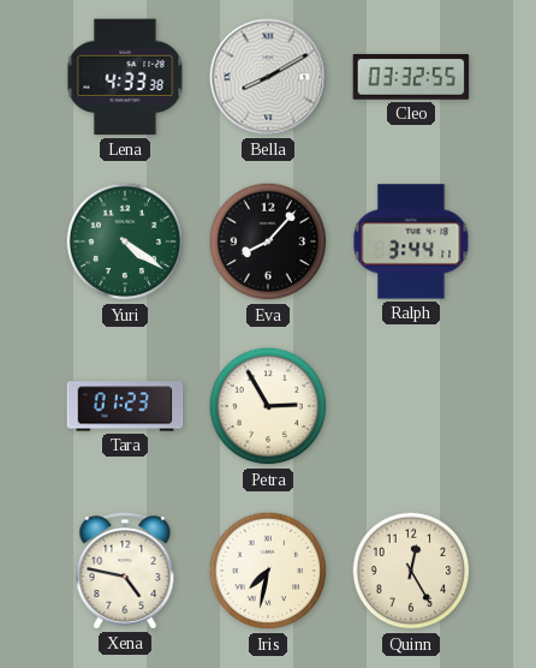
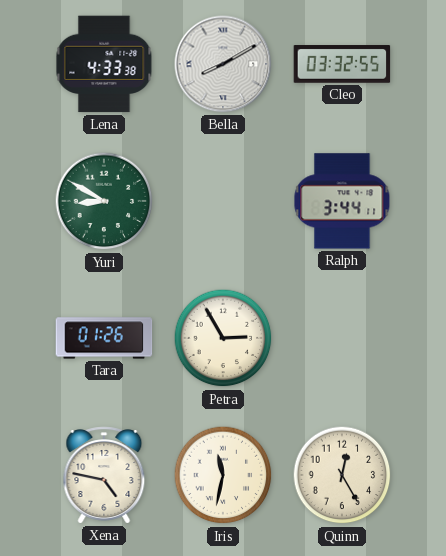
Yuri: 4:21 -> 8:50
Eva: 8:07 -> none
Tara: 01:23 -> 01:26
Iris: 7:32 -> 11:32
